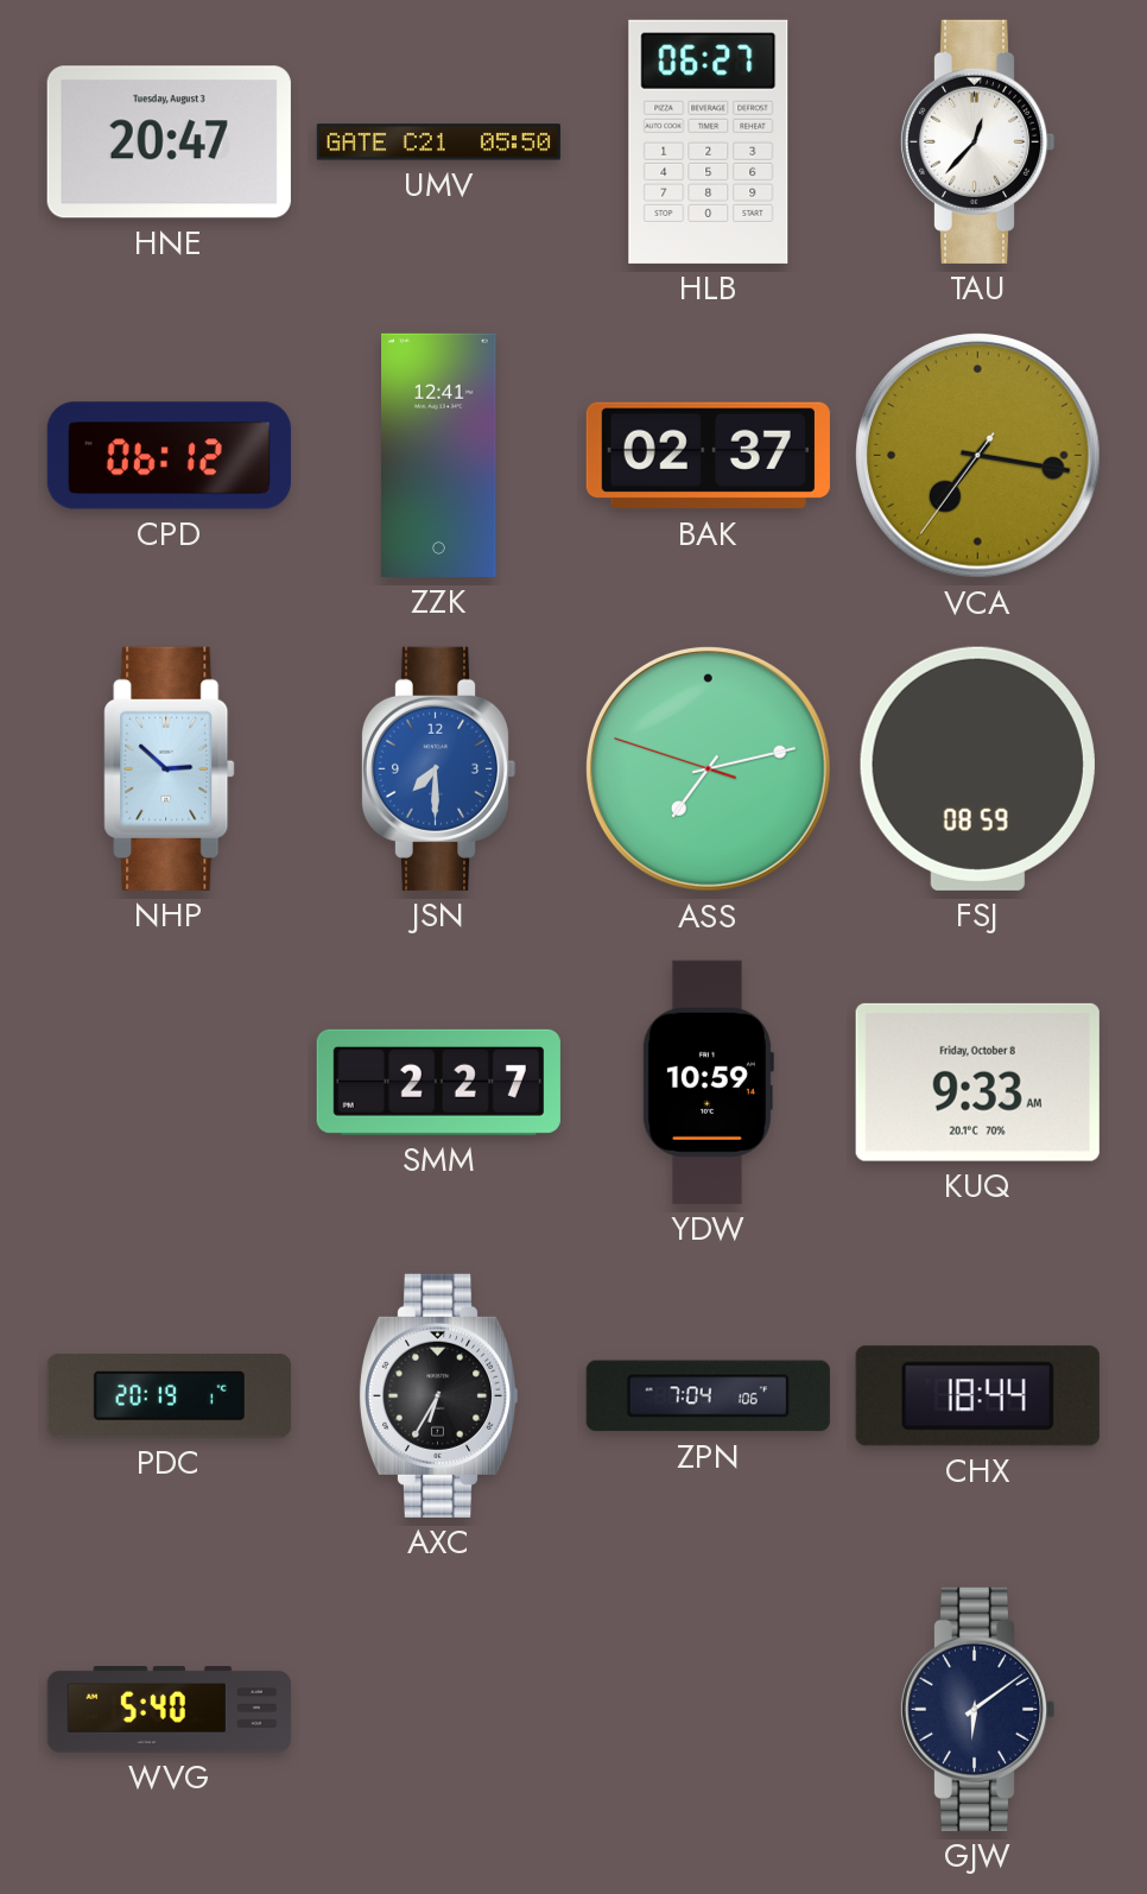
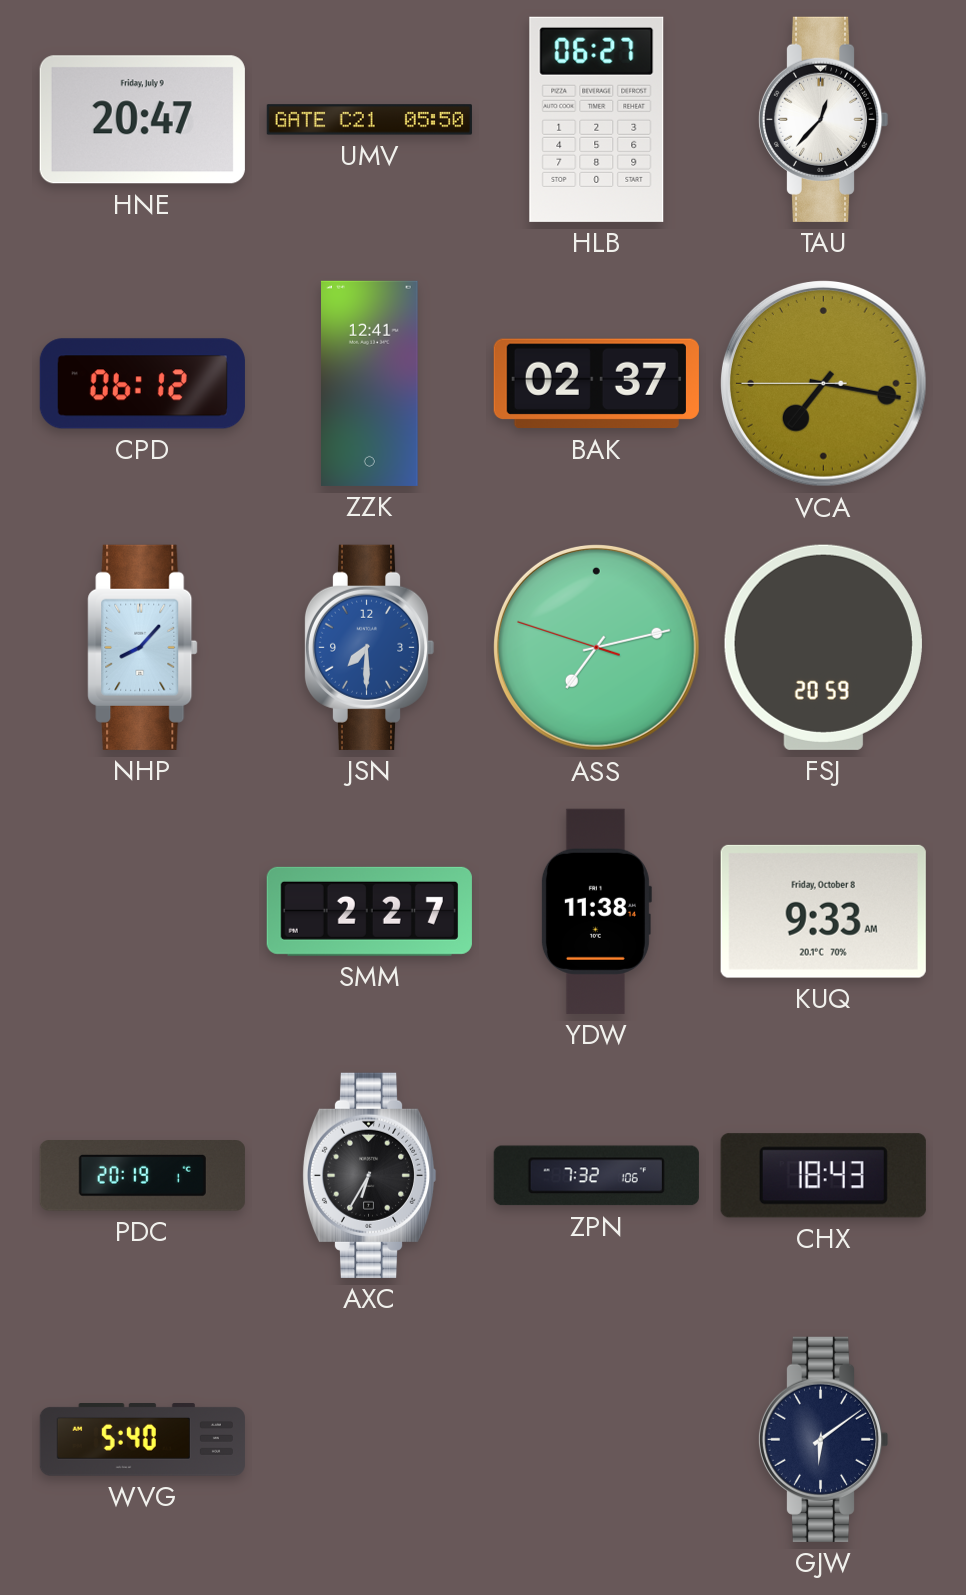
HNE date: Tuesday, August 3 -> Friday, July 9
VCA: 7:16:36 -> 7:16:45
NHP: 2:52 -> 8:07
FSJ: 08:59 -> 20:59
YDW: 10:59 -> 11:38
ZPN: 7:04 -> 7:32
CHX: 18:44 -> 18:43
